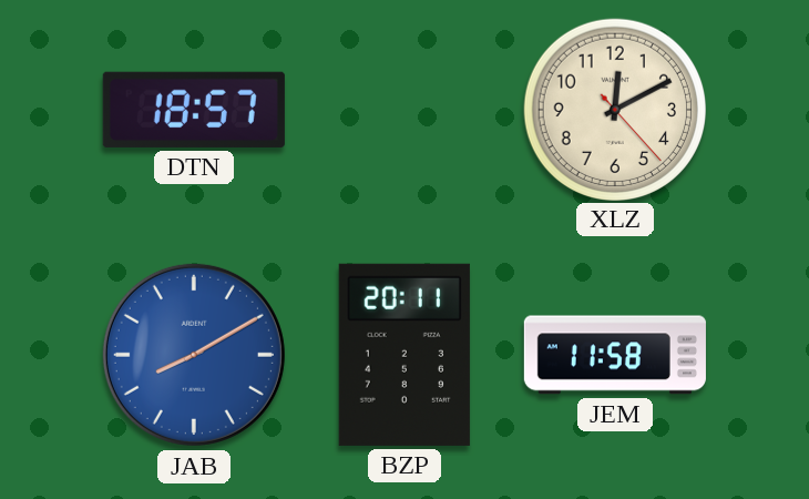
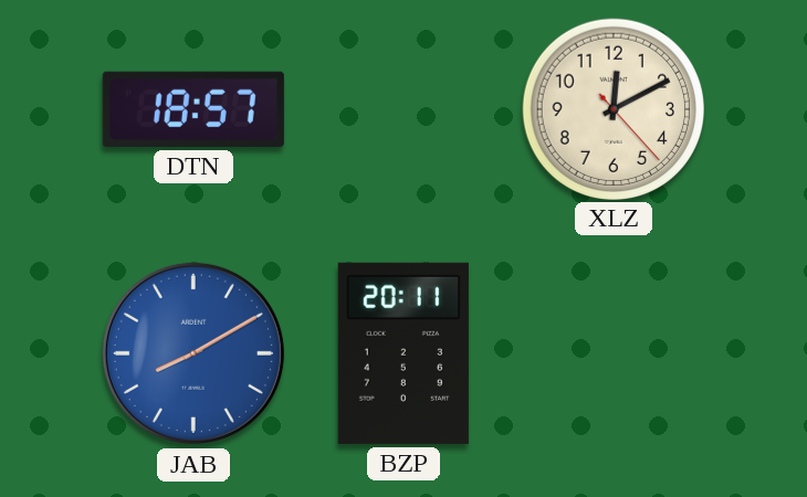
JEM: 11:58 -> none
